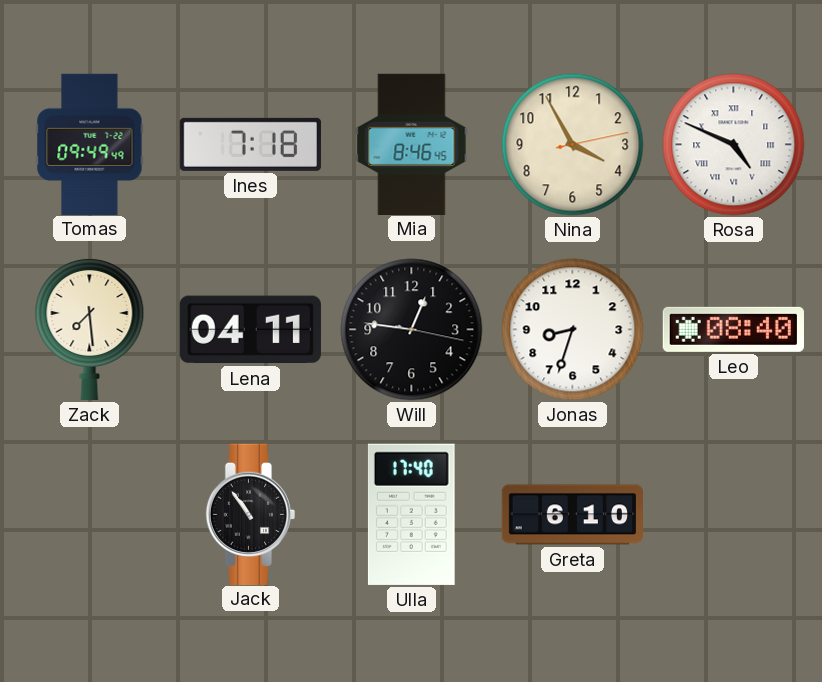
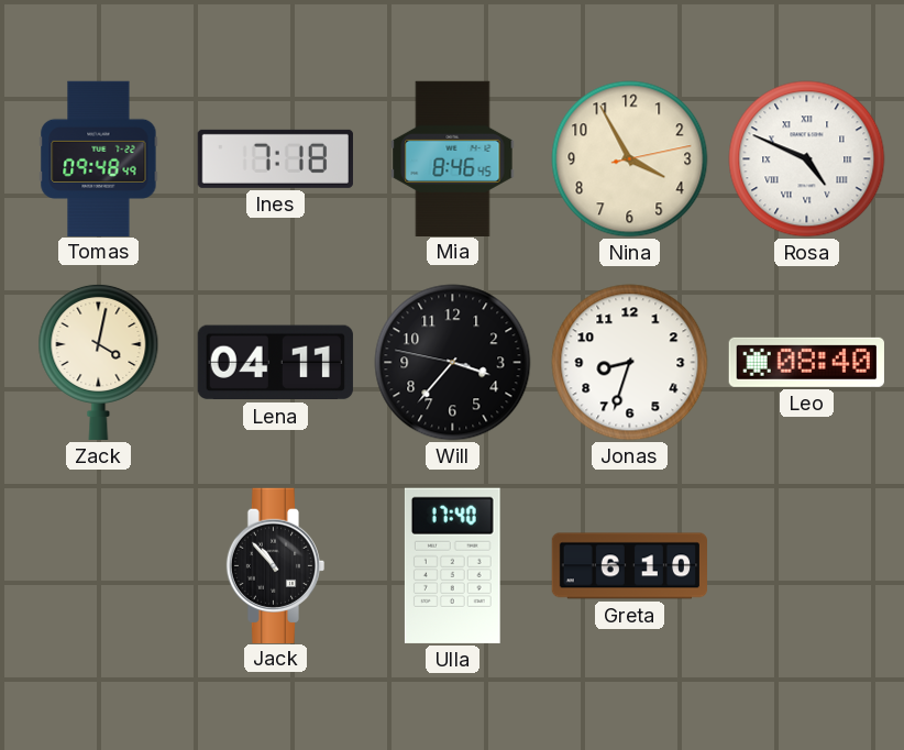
Tomas: 09:49 -> 09:48
Zack: 7:29 -> 4:02
Will: 12:46 -> 3:36
Jack: 10:54 -> 10:53
